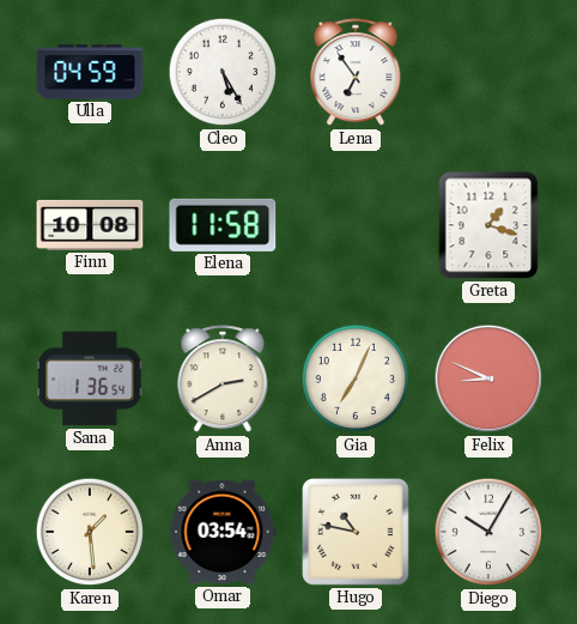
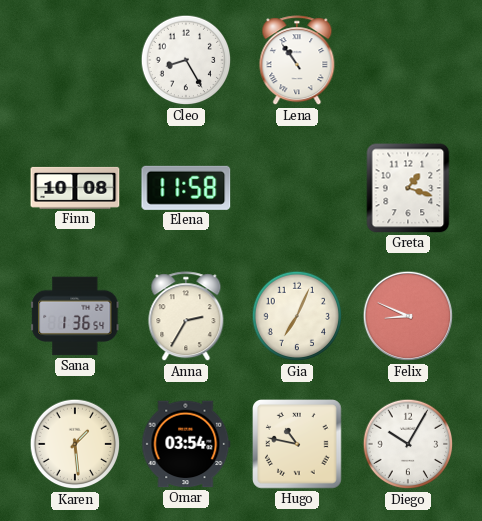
Ulla: 04:59 -> none
Cleo: 5:25 -> 8:25
Lena: 6:54 -> 10:54
Anna: 2:40 -> 2:35
